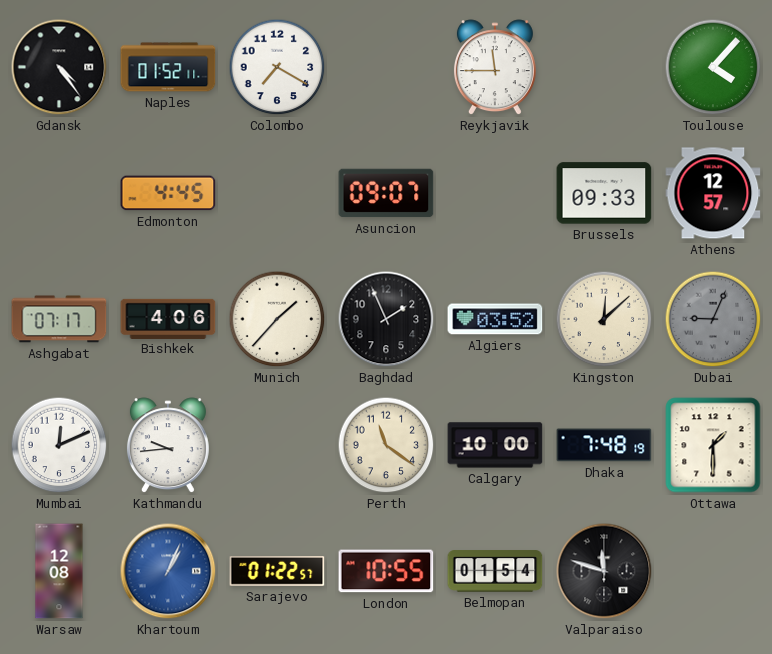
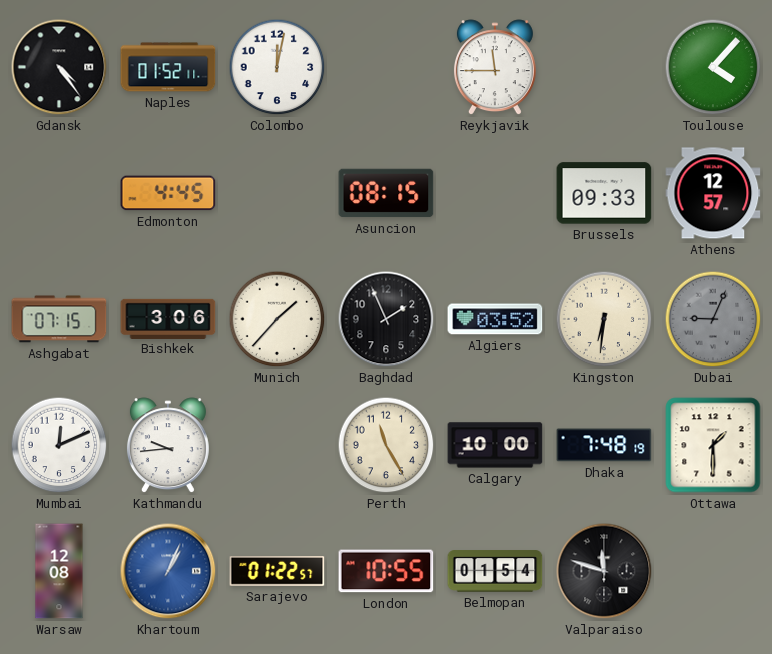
Colombo: 7:20 -> 12:02
Asuncion: 09:07 -> 08:15
Ashgabat: 07:17 -> 07:15
Bishkek: 4:06 -> 3:06
Kingston: 12:08 -> 6:31
Perth: 11:21 -> 11:25
